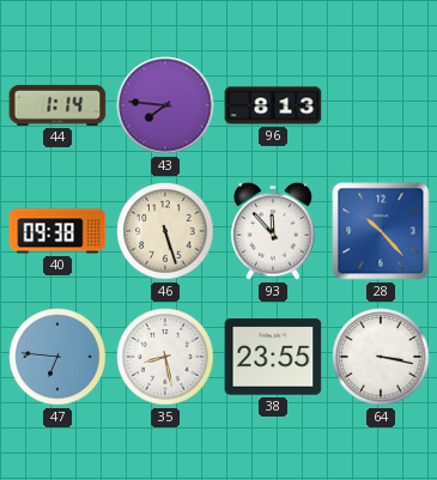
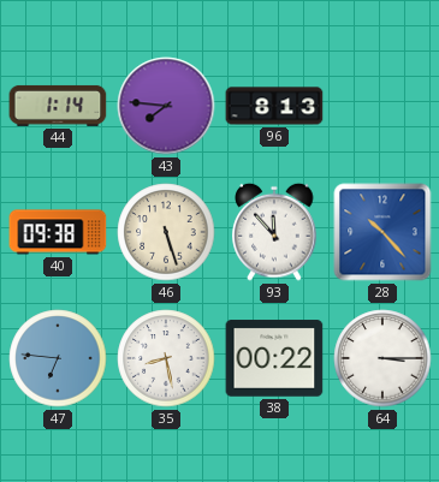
38: 23:55 -> 00:22
64: 3:17 -> 3:15
